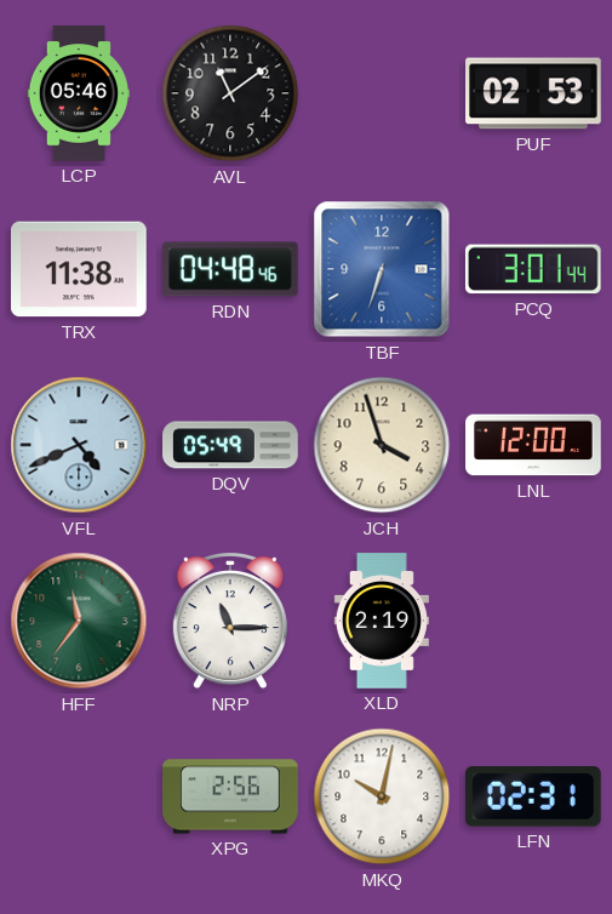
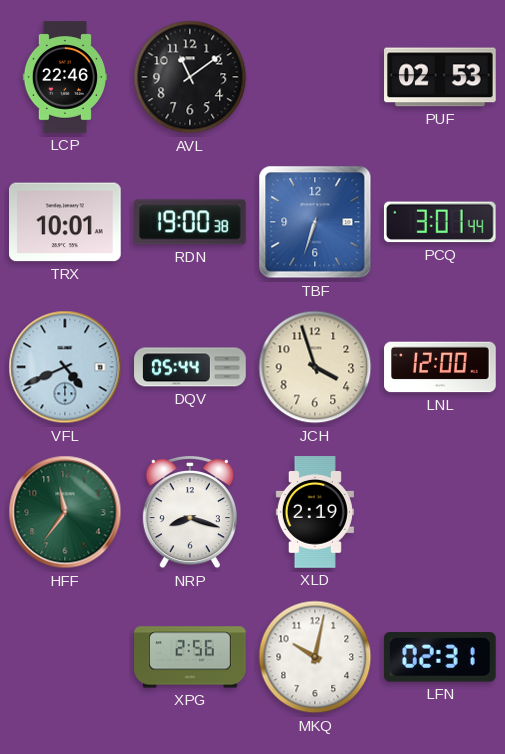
LCP: 05:46 -> 22:46
TRX: 11:38 -> 10:01
RDN: 04:48 -> 19:00
DQV: 05:49 -> 05:44
NRP: 11:15 -> 8:18
